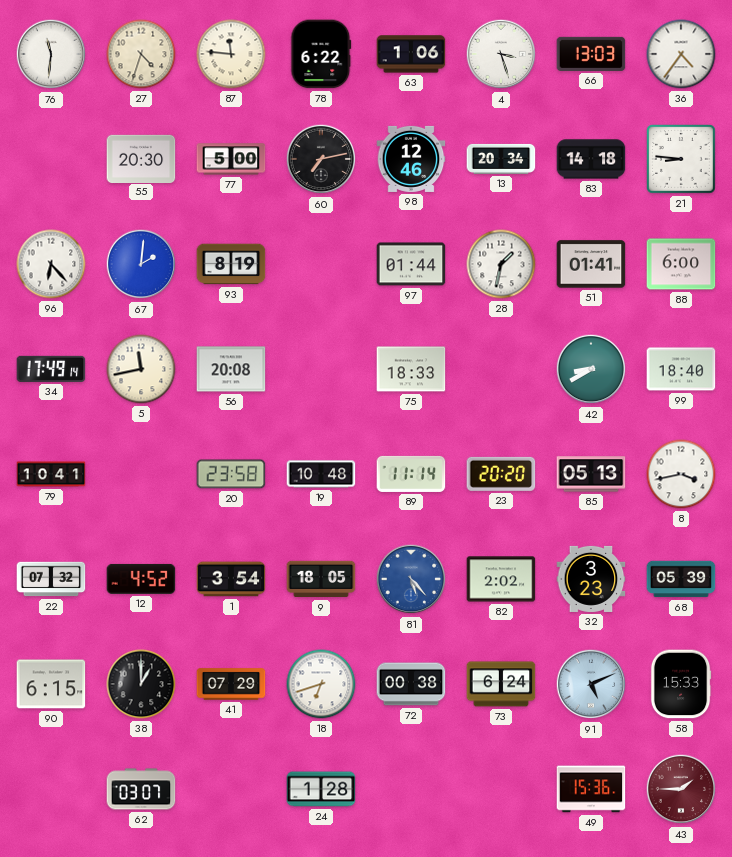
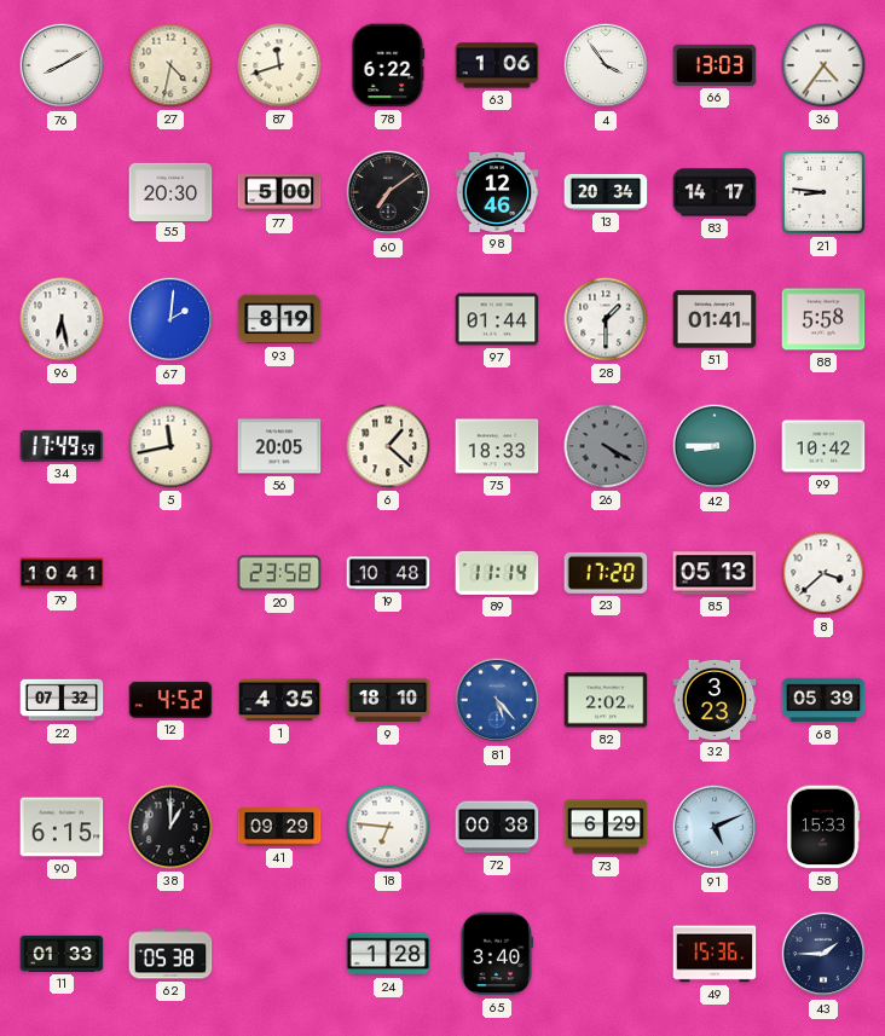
76: 11:31 -> 8:10
27: 4:33 -> 4:32
87: 11:46 -> 11:42
4: 3:27 -> 3:54
60: 7:13 -> 7:09
83: 14:18 -> 14:17
96: 6:23 -> 6:28
28: 1:32 -> 1:30
88: 6:00 -> 5:58
34: 17:49:14 -> 17:49:59
56: 20:08 -> 20:05
6: none -> 1:22
26: none -> 4:20
42: 8:40 -> 8:45
99: 18:40 -> 10:42
23: 20:20 -> 17:20
8: 3:43 -> 3:38
1: 3:54 -> 4:35
9: 18:05 -> 18:10
41: 07:29 -> 09:29
18: 6:42 -> 6:46
73: 6:24 -> 6:29
11: none -> 01:33
62: 03:07 -> 05:38
65: none -> 3:40
43 dial: burgundy -> navy
